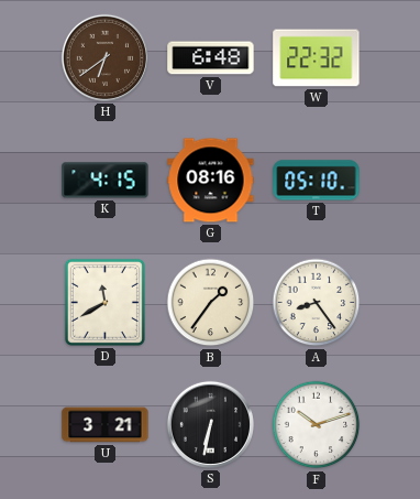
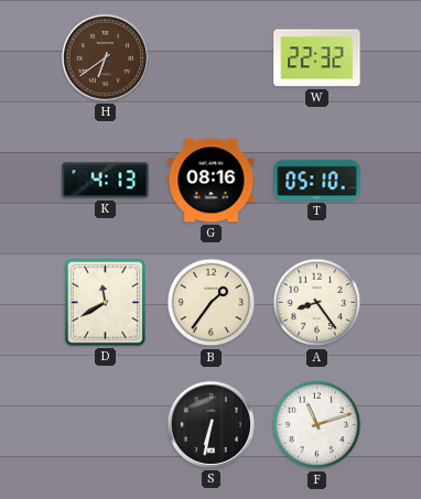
V: 6:48 -> none
K: 4:15 -> 4:13
U: 3:21 -> none
F: 10:12 -> 11:12
